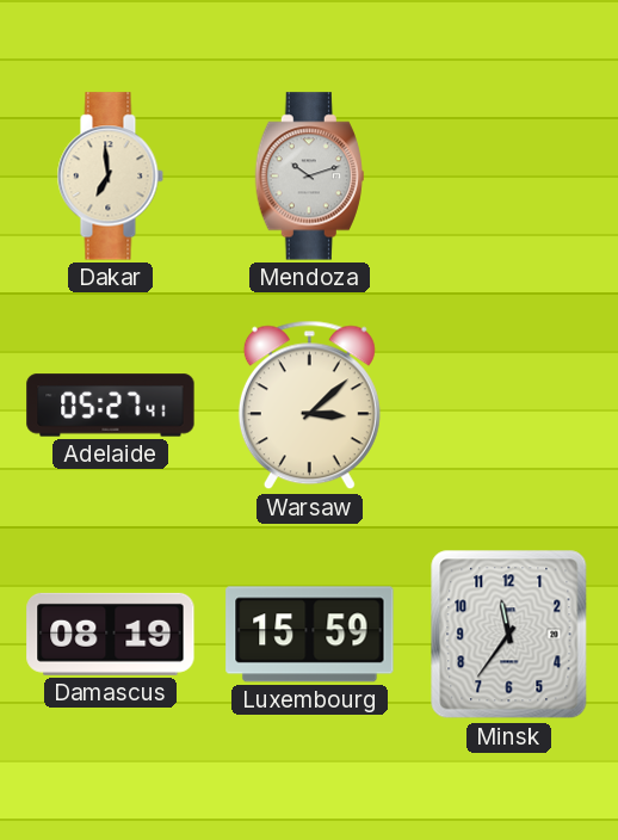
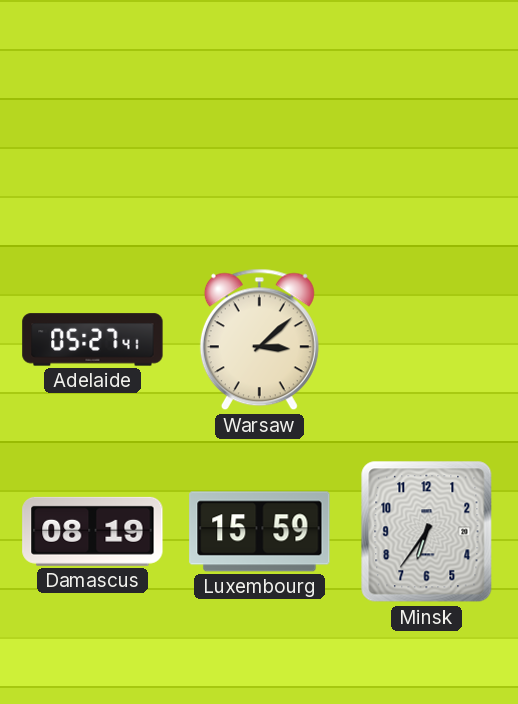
Dakar: 6:59 -> none
Mendoza: 10:12 -> none
Minsk: 11:36 -> 6:36
